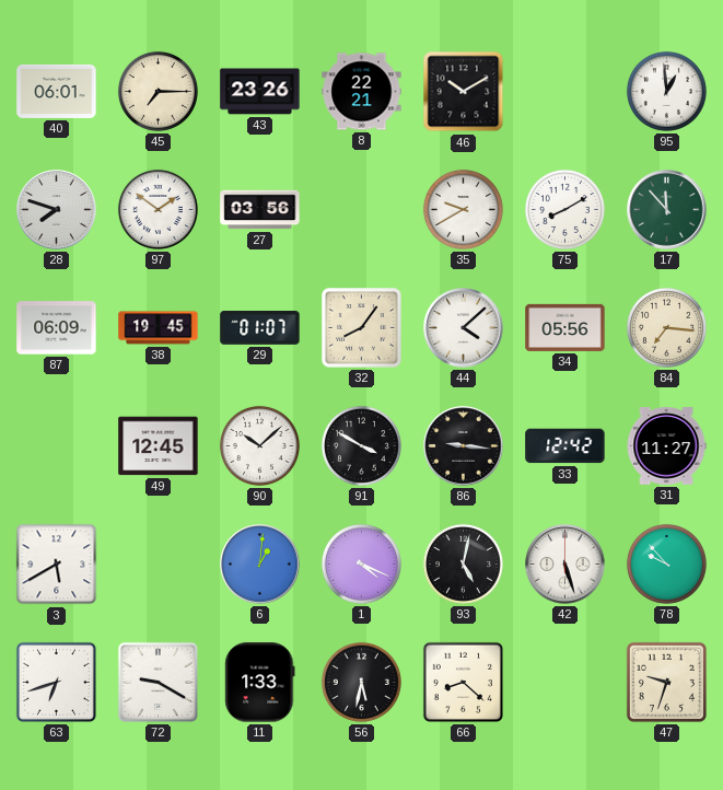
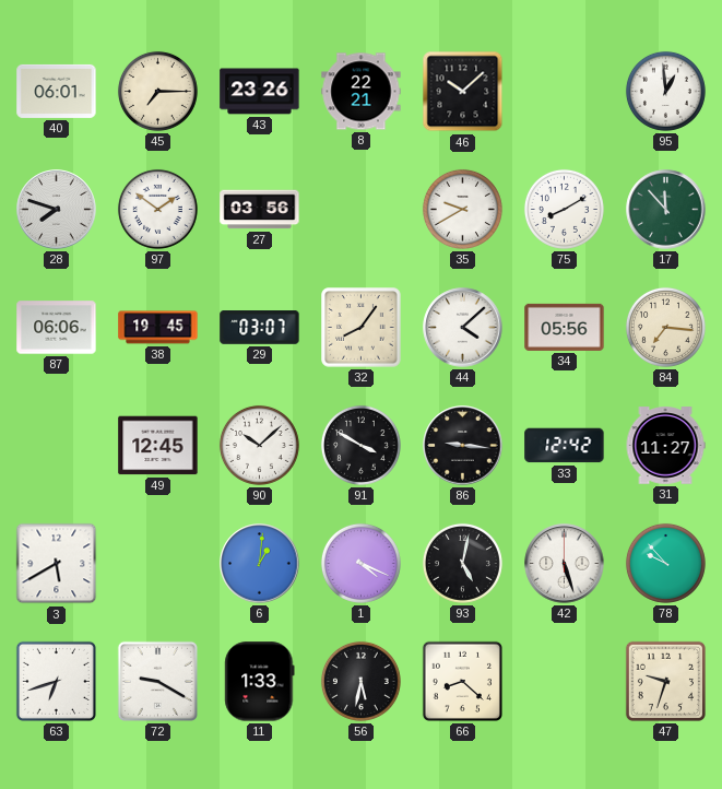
46: 10:10 -> 10:08
87: 06:09 -> 06:06
29: 01:07 -> 03:07
